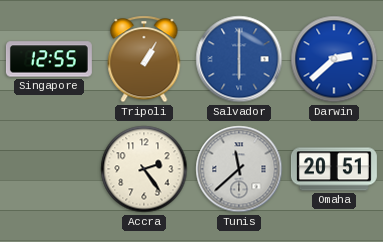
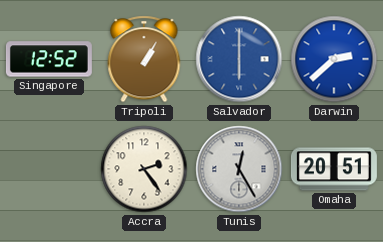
Singapore: 12:55 -> 12:52
Tunis: 11:38 -> 12:25
